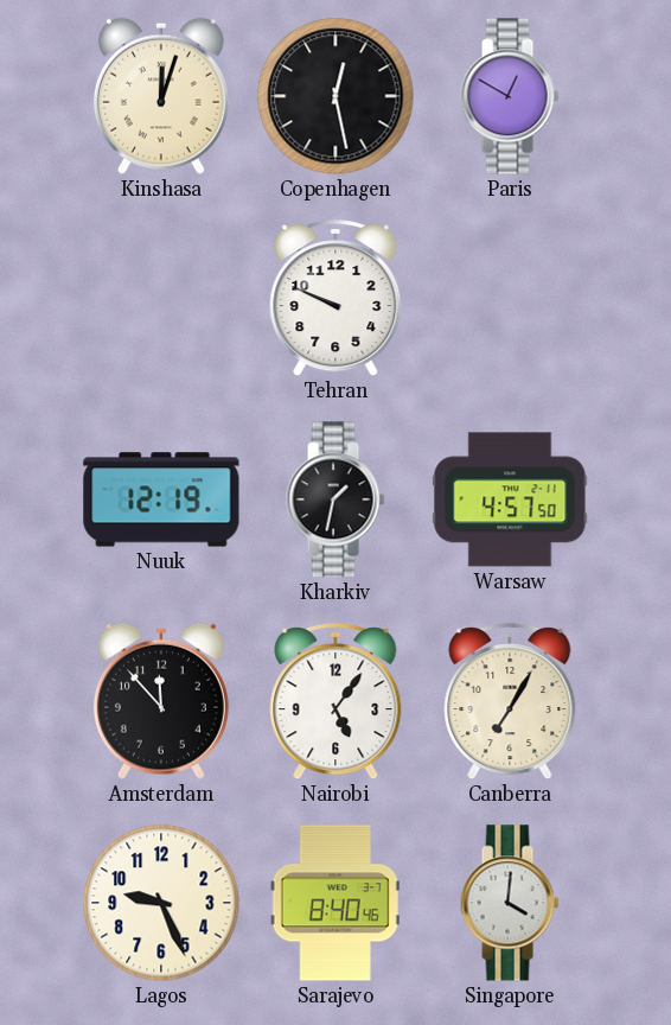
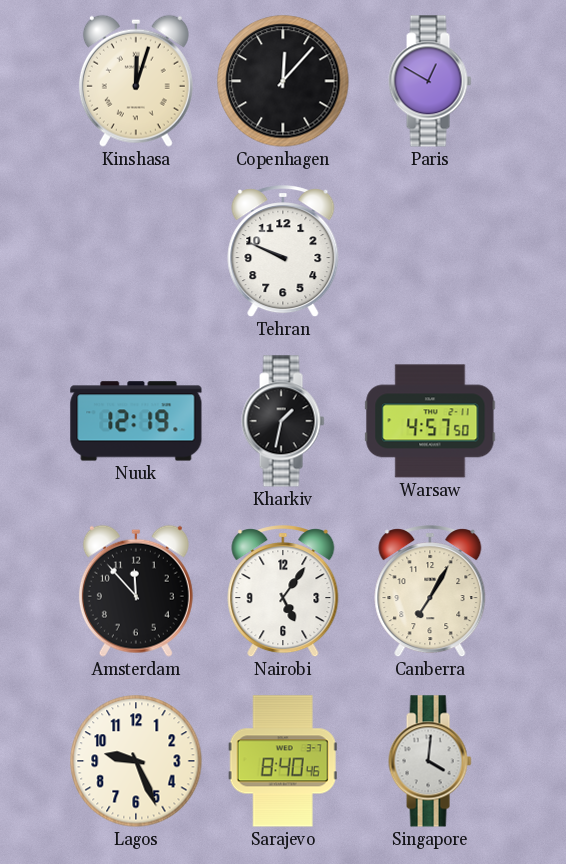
Copenhagen: 12:28 -> 12:07
